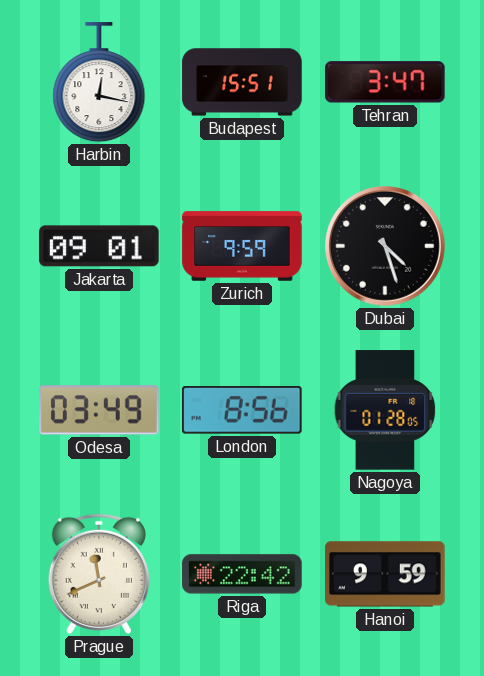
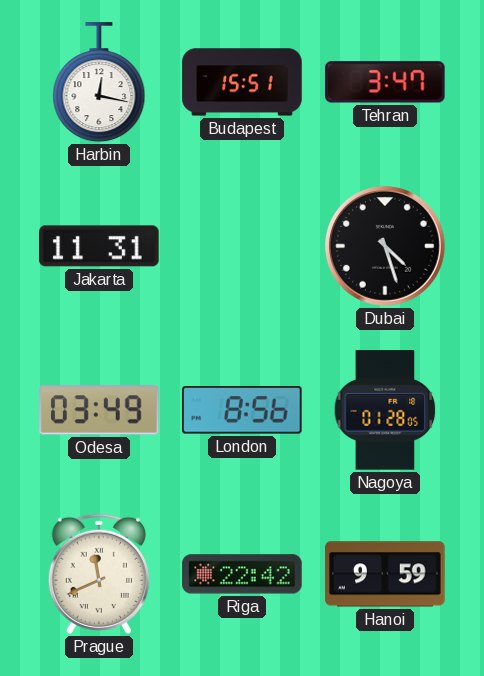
Jakarta: 09:01 -> 11:31
Zurich: 9:59 -> none
